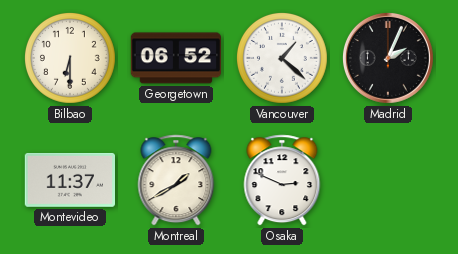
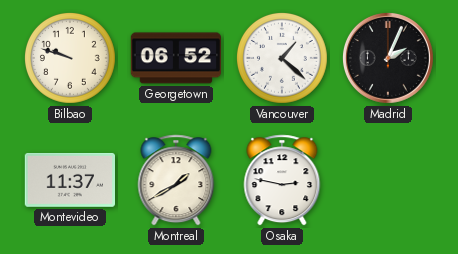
Bilbao: 6:30 -> 9:48
Osaka: 2:49 -> 2:47
